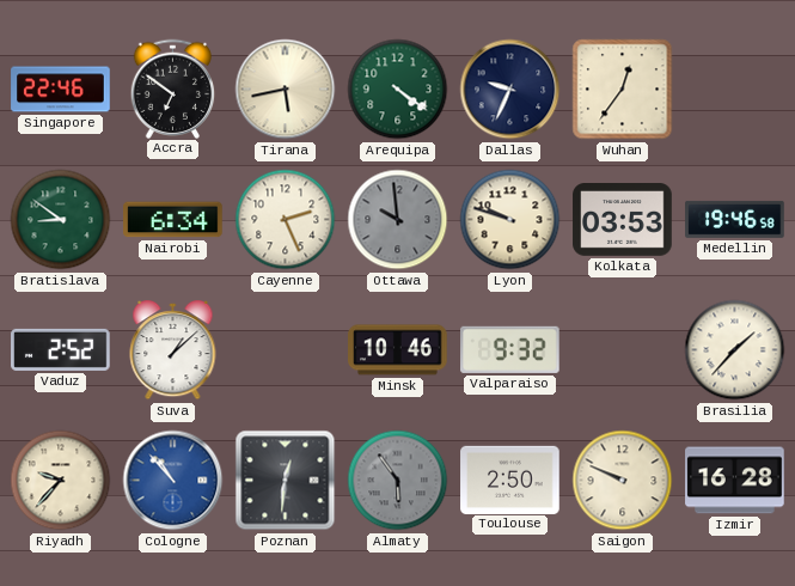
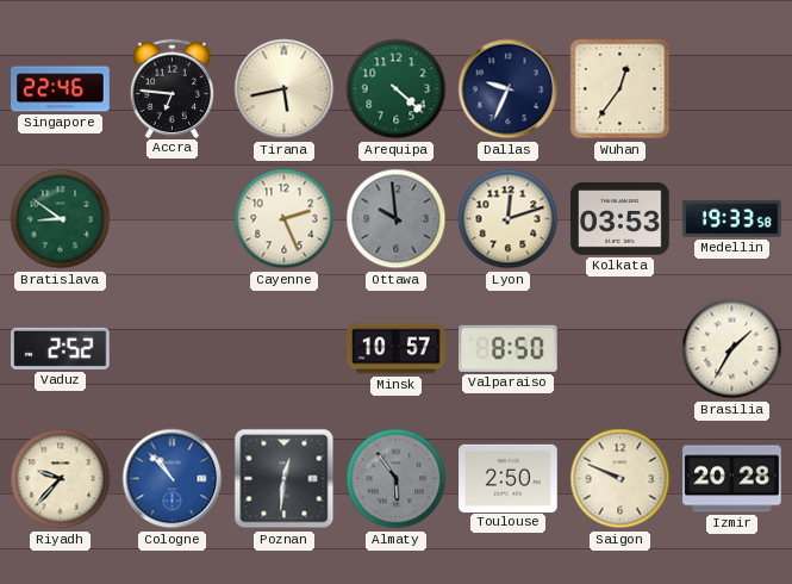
Accra: 6:51 -> 6:46
Arequipa: 4:21 -> 4:22
Nairobi: 6:34 -> none
Lyon: 9:48 -> 12:12
Medellin: 19:46 -> 19:33
Suva: 1:08 -> none
Minsk: 10:46 -> 10:57
Valparaiso: 9:32 -> 8:50
Brasilia: 1:37 -> 1:35
Izmir: 16:28 -> 20:28
